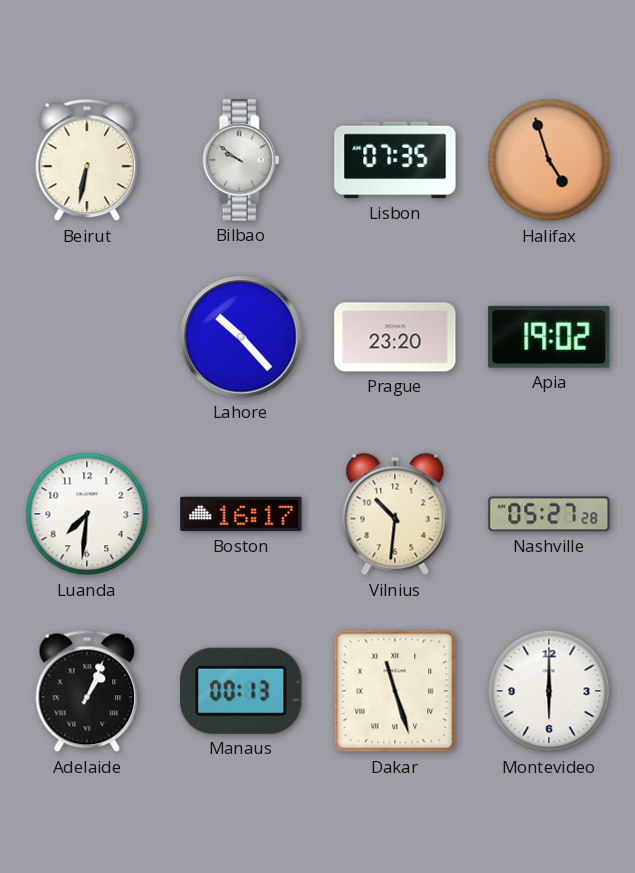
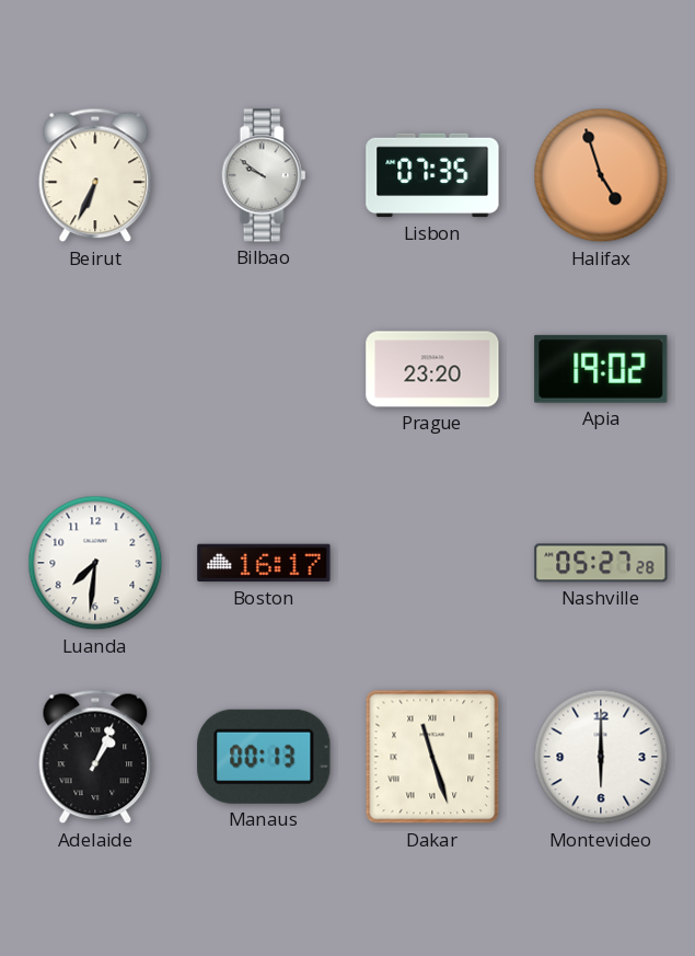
Beirut: 6:32 -> 6:34
Lahore: 10:23 -> none
Vilnius: 10:31 -> none
